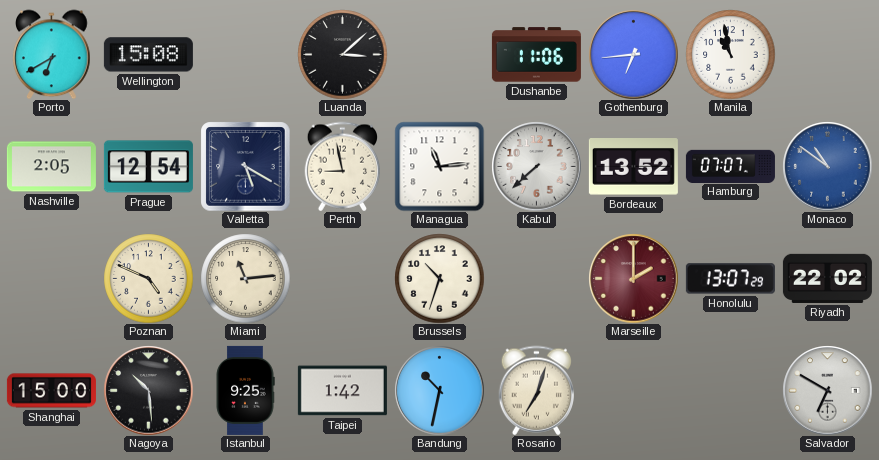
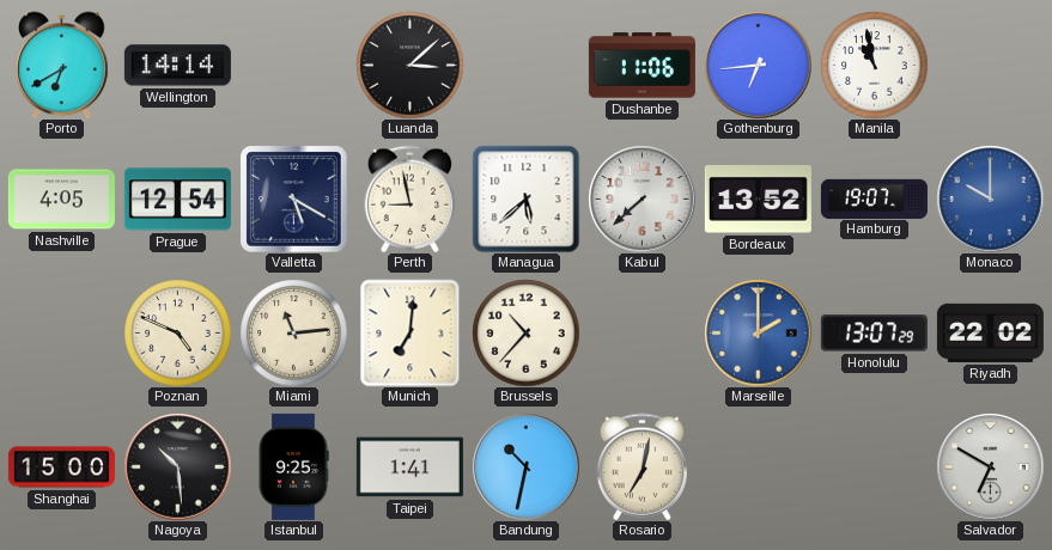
Wellington: 15:08 -> 14:14
Nashville: 2:05 -> 4:05
Managua: 11:14 -> 5:38
Hamburg: 07:07 -> 19:07
Monaco: 10:51 -> 10:00
Munich: none -> 7:01
Brussels: 10:33 -> 10:37
Marseille dial: burgundy -> blue
Taipei: 1:42 -> 1:41
Rosario: 7:03 -> 7:02
